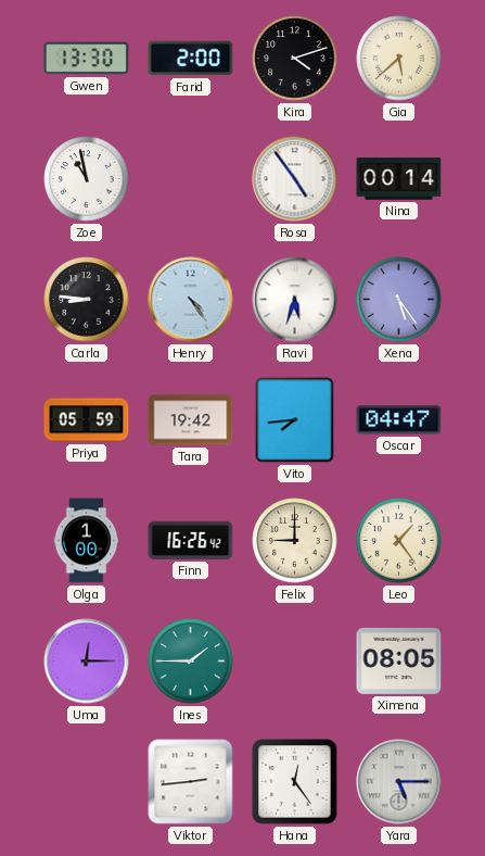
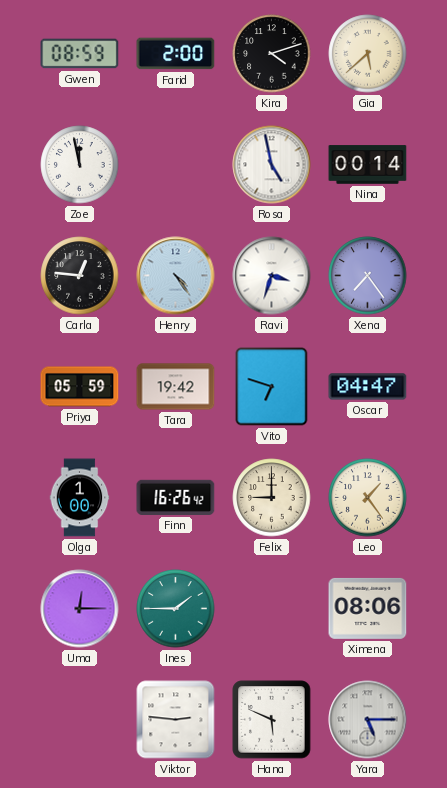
Gwen: 13:30 -> 08:59
Zoe: 10:58 -> 11:58
Rosa: 4:54 -> 4:58
Carla: 8:46 -> 12:46
Ravi: 5:33 -> 3:33
Xena: 5:24 -> 7:24
Vito: 7:44 -> 6:48
Ximena: 08:05 -> 08:06
Viktor: 2:44 -> 2:46
Hana: 12:24 -> 5:49
